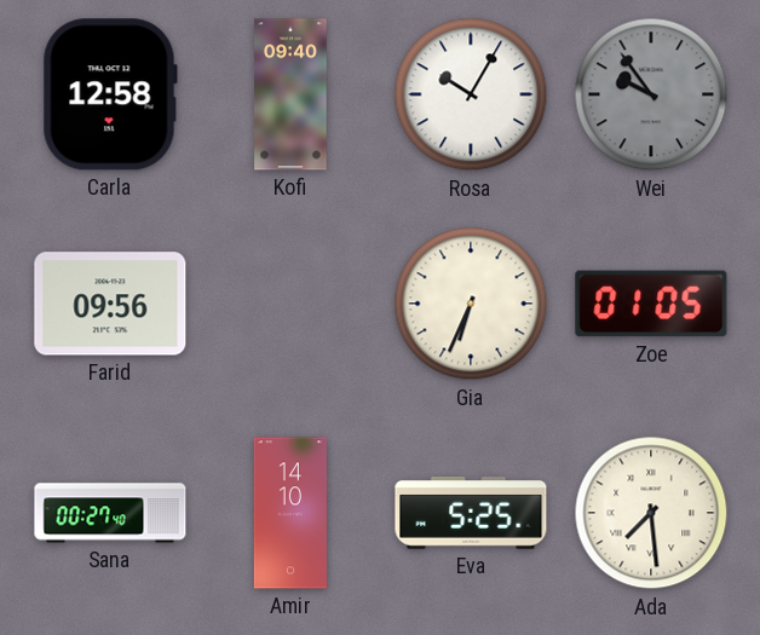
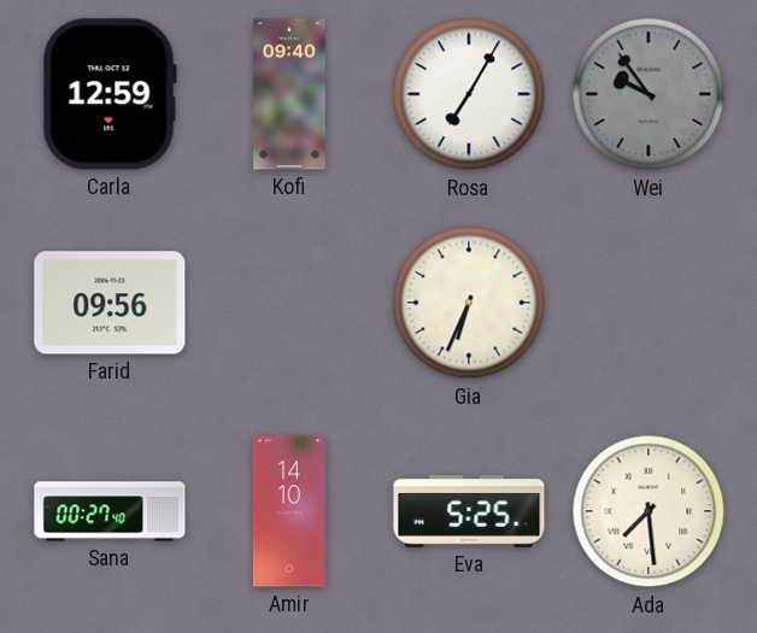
Carla: 12:58 -> 12:59
Rosa: 10:05 -> 7:05
Zoe: 01:05 -> none
